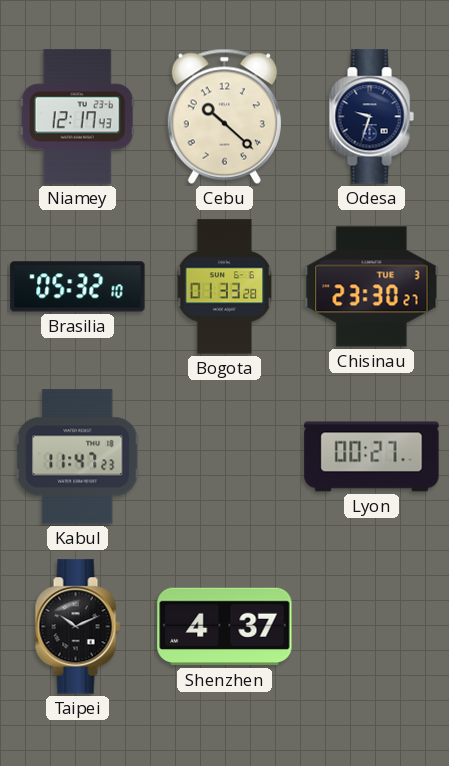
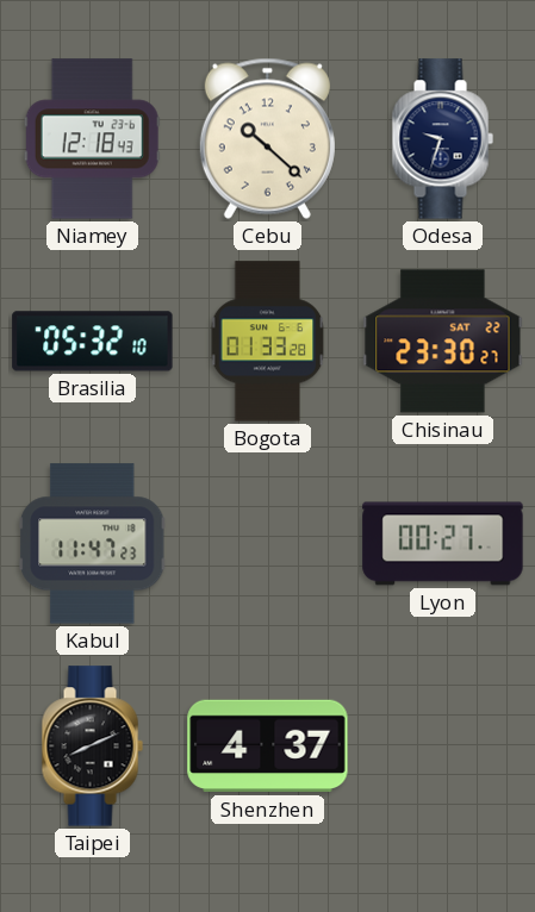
Niamey: 12:17 -> 12:18
Chisinau date: TUE 3 -> SAT 22
Taipei: 10:11 -> 8:11
